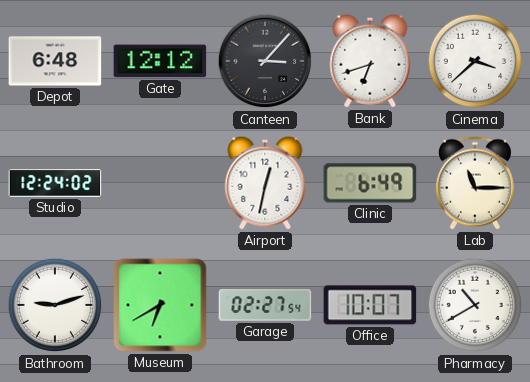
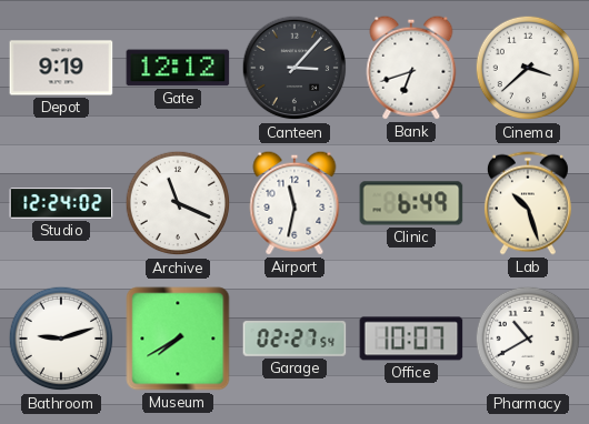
Depot: 6:48 -> 9:19
Archive: none -> 11:19
Airport: 12:32 -> 11:32
Lab: 11:15 -> 10:27
Museum: 6:40 -> 7:40
